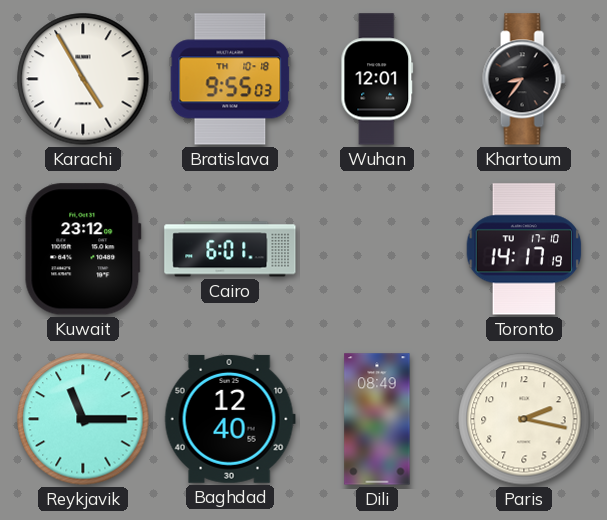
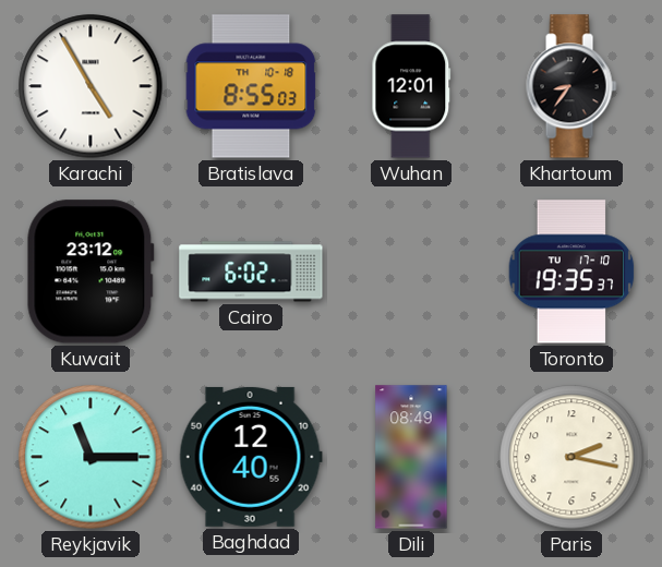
Bratislava: 9:55 -> 8:55
Cairo: 6:01 -> 6:02
Toronto: 14:17 -> 19:35
